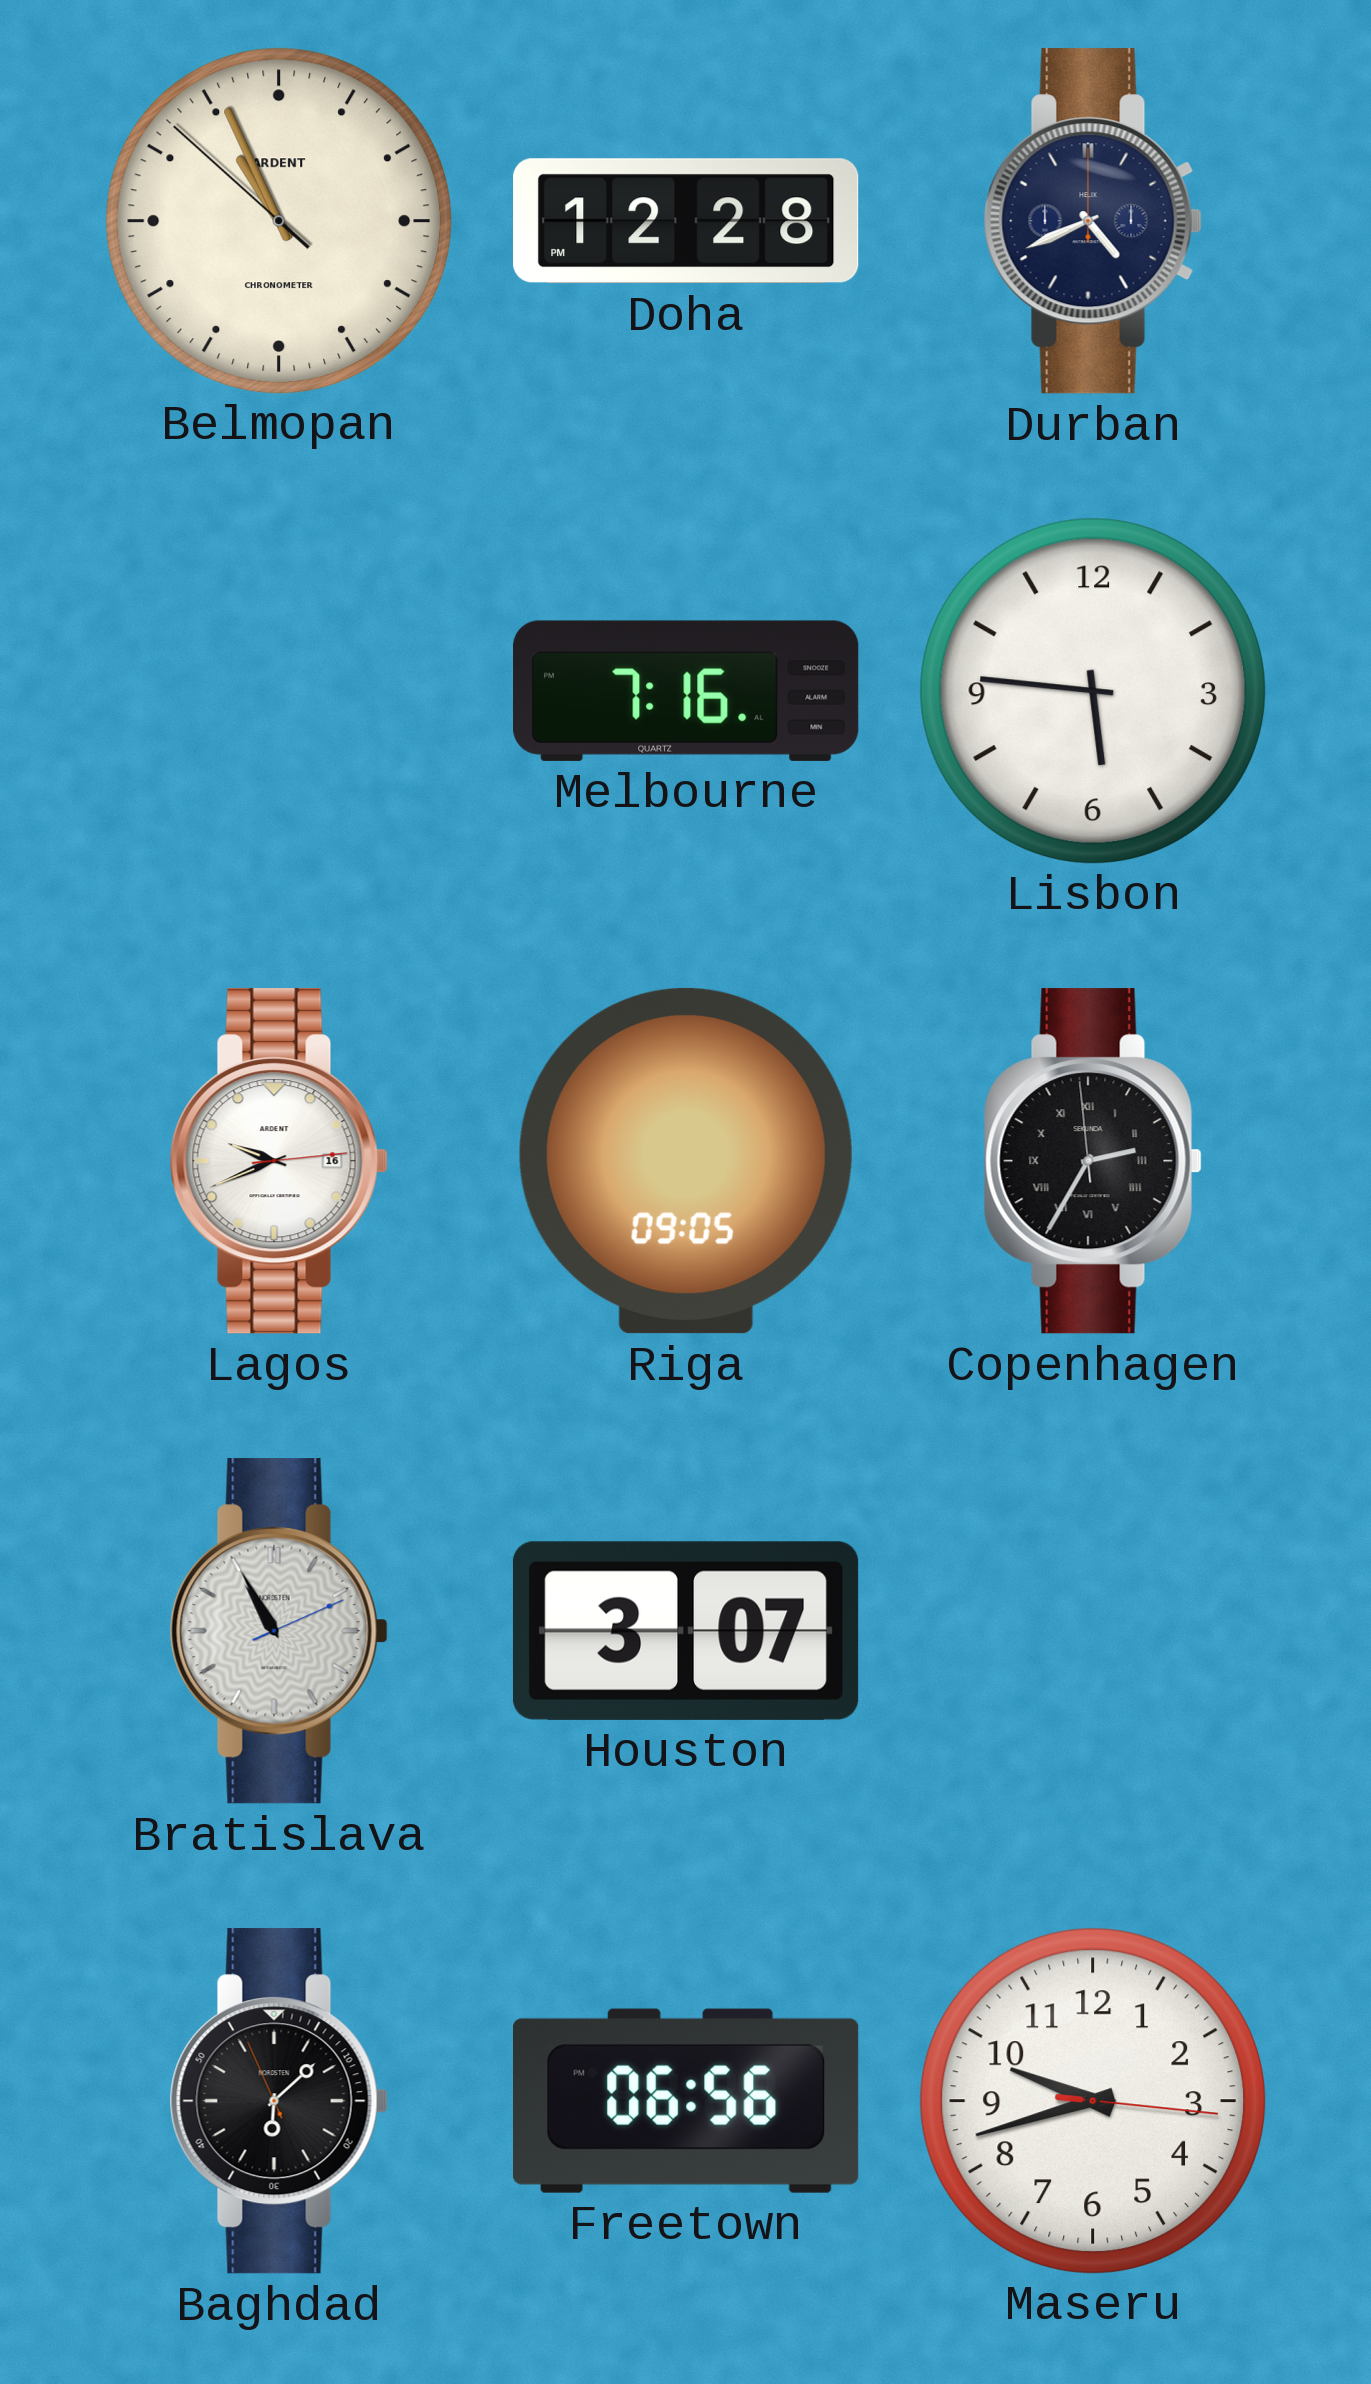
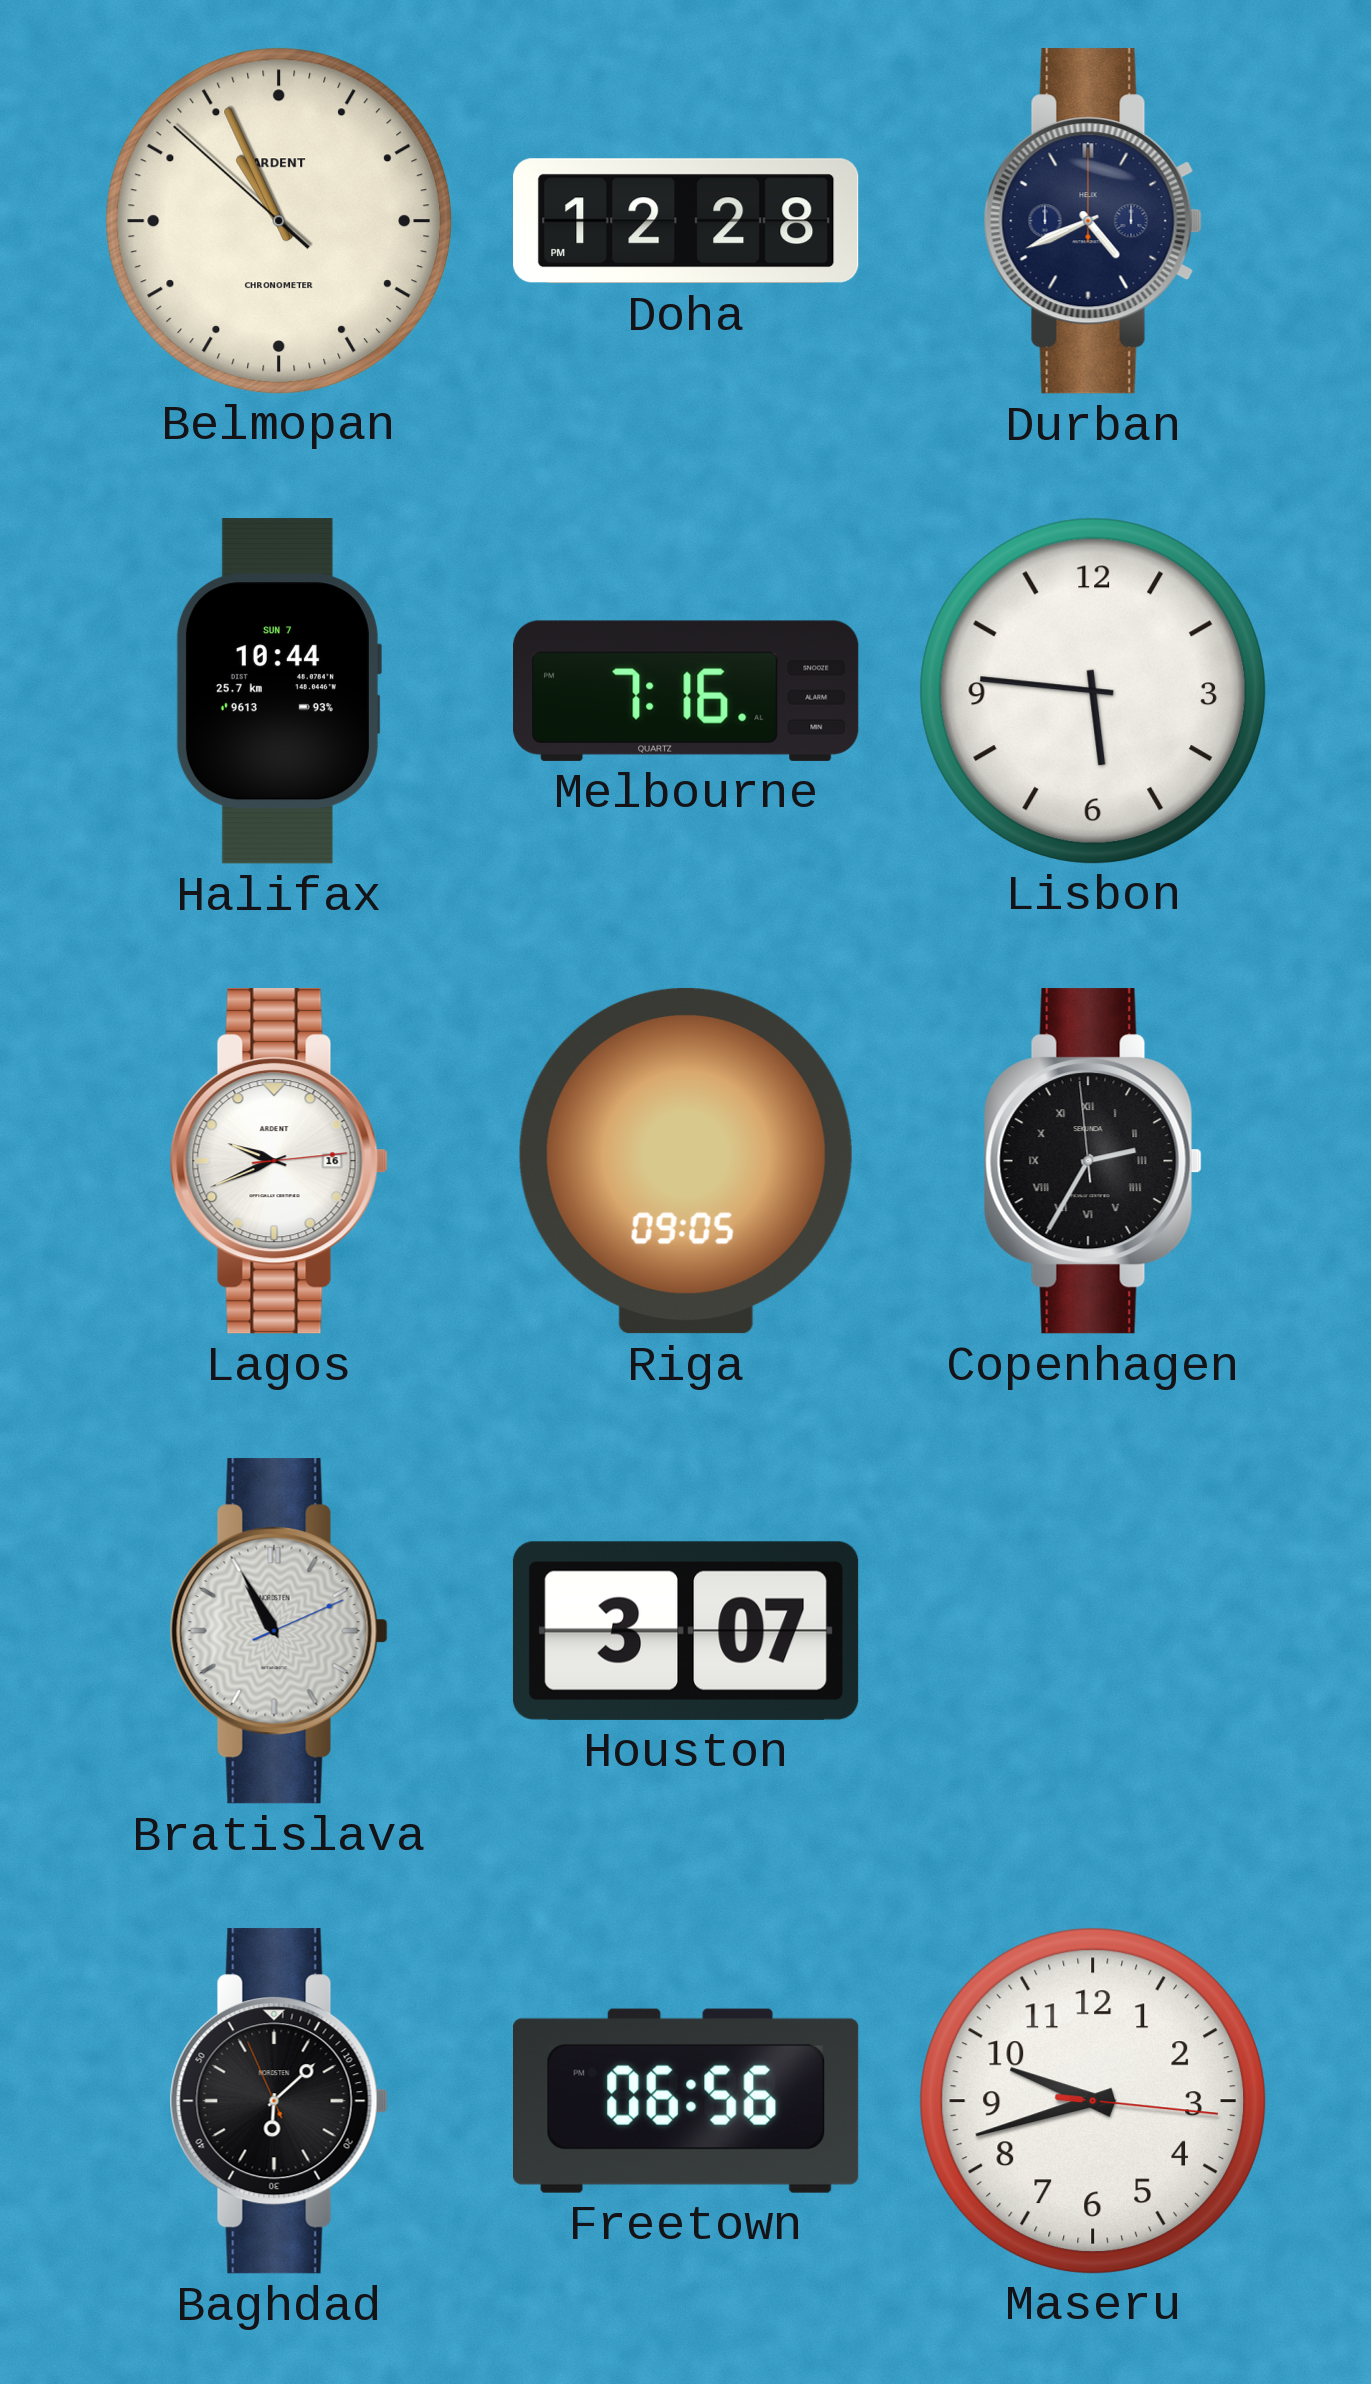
Halifax: none -> 10:44
